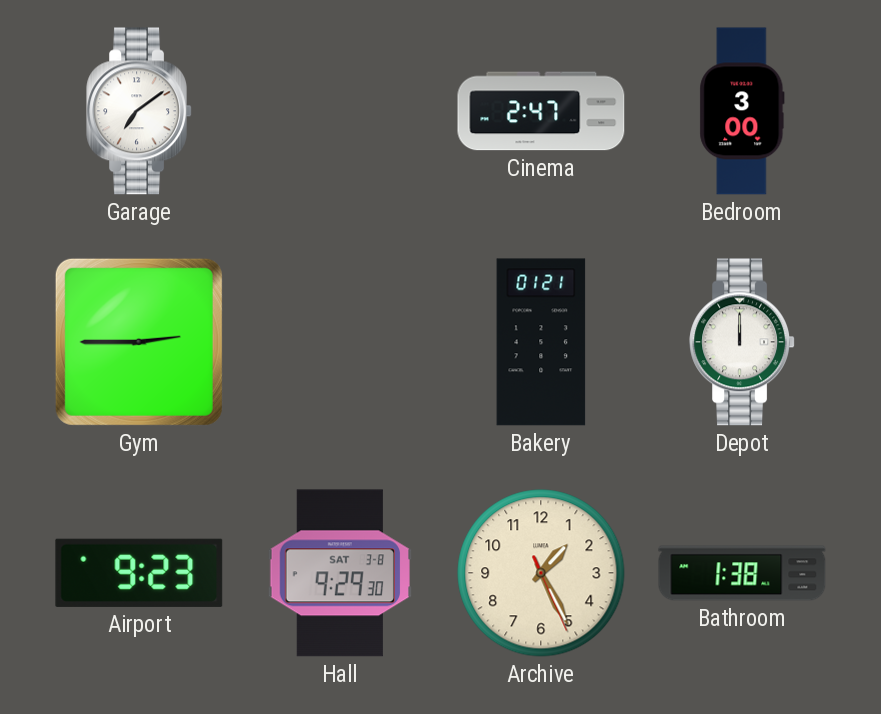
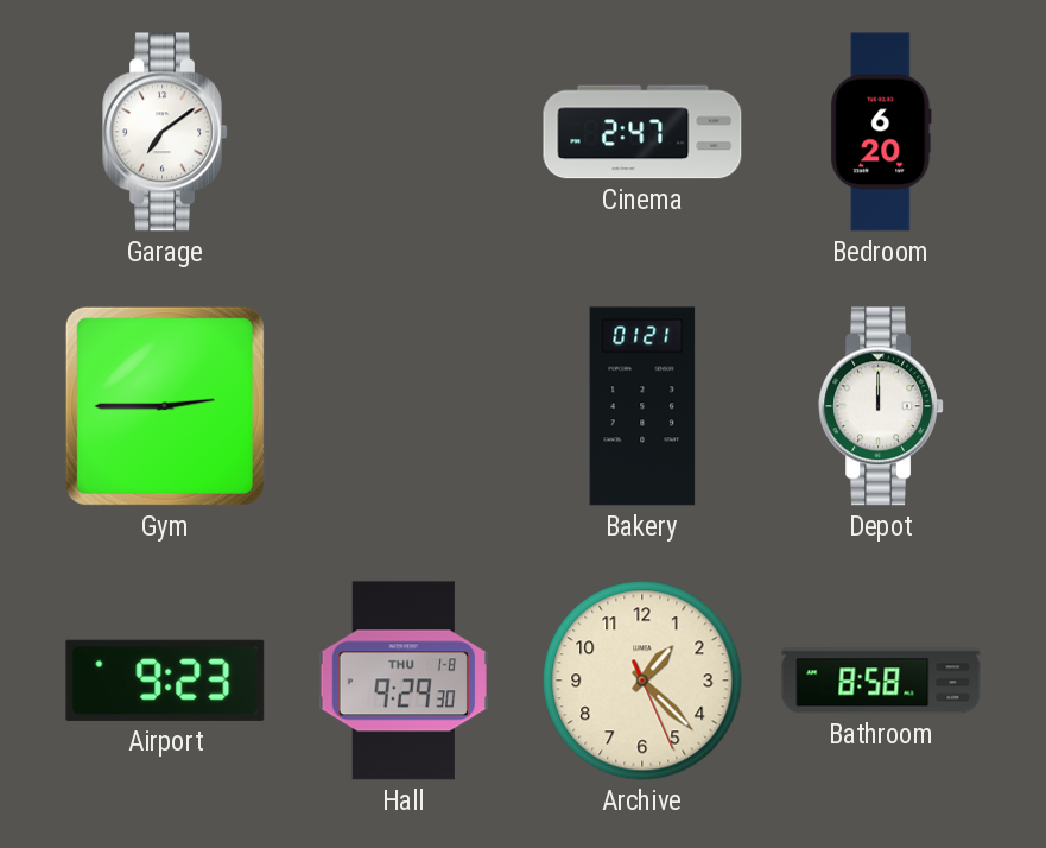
Bedroom: 3:00 -> 6:20
Hall date: SAT 3-8 -> THU 1-8
Archive: 1:25 -> 1:22
Bathroom: 1:38 -> 8:58
